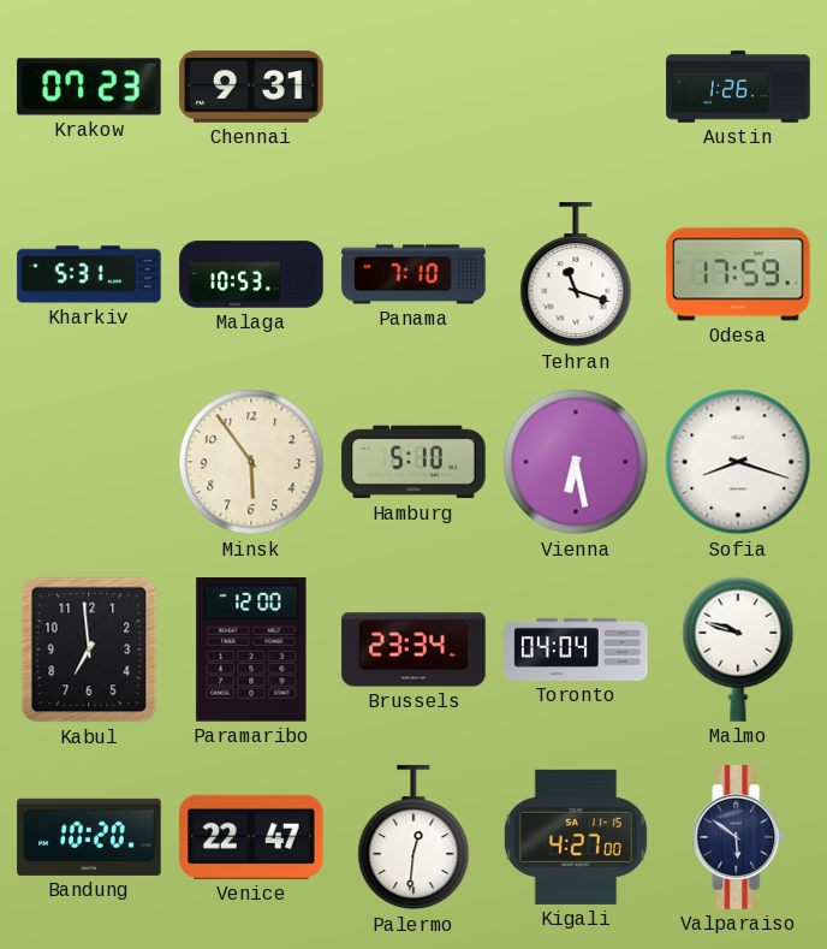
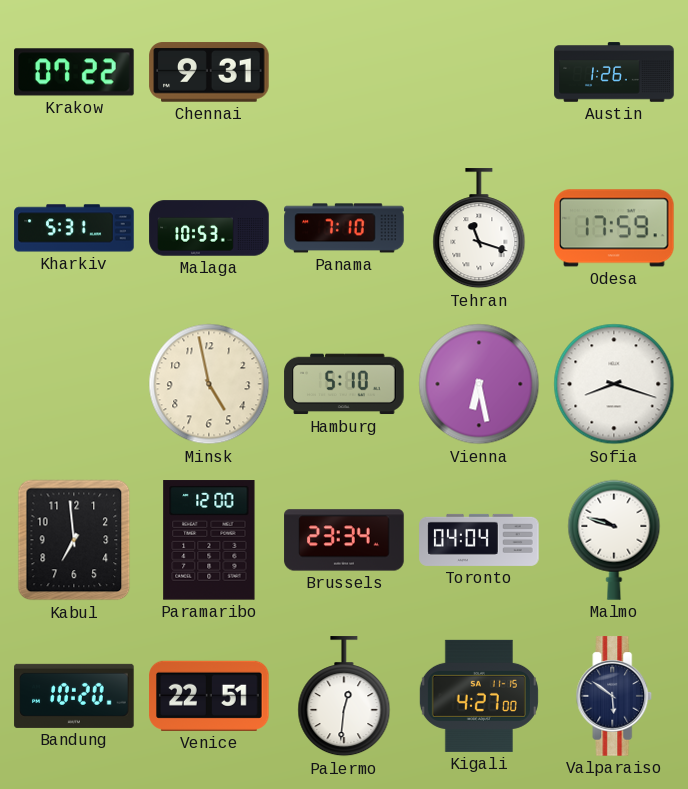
Krakow: 07:23 -> 07:22
Minsk: 5:54 -> 4:58
Venice: 22:47 -> 22:51
